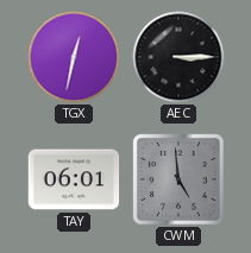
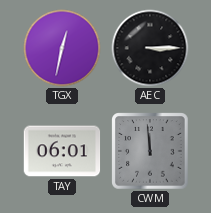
CWM: 4:59 -> 11:59
